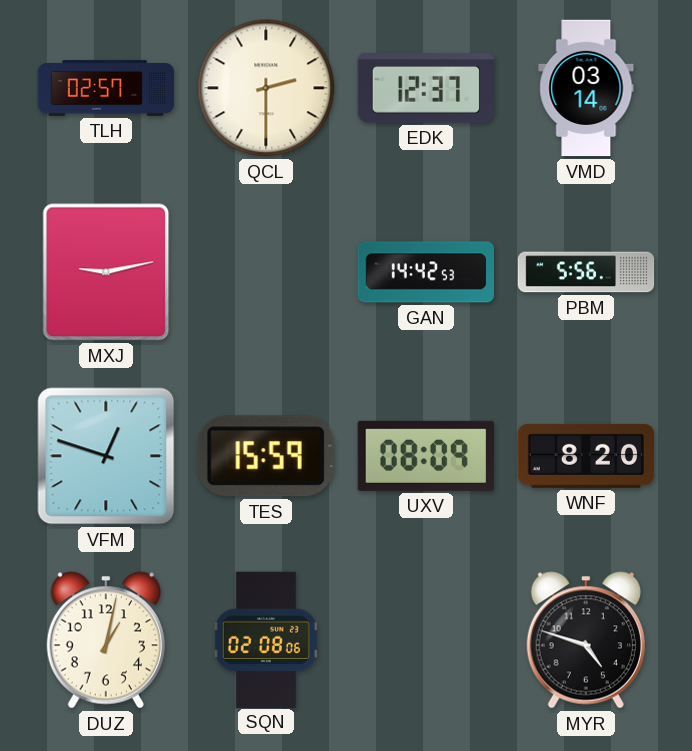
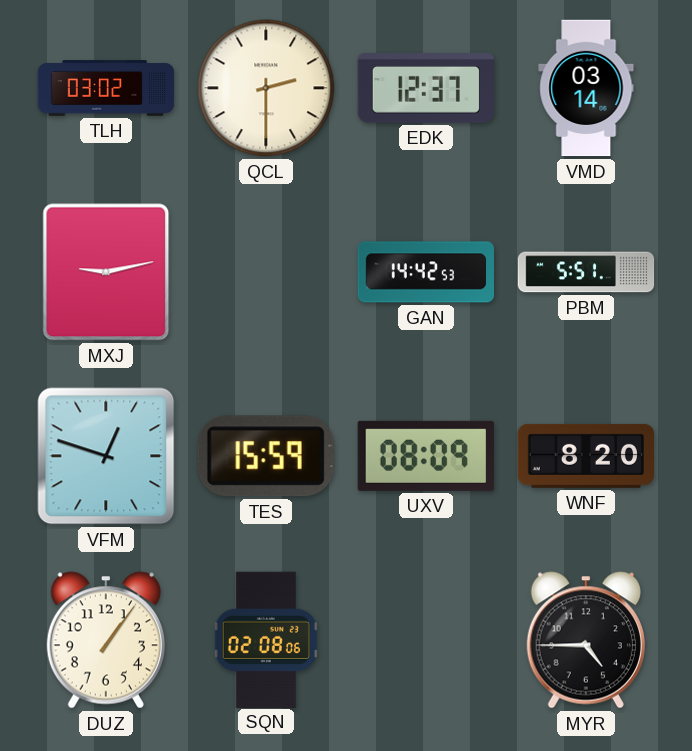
TLH: 02:57 -> 03:02
PBM: 5:56 -> 5:51
DUZ: 1:02 -> 1:06
MYR: 4:48 -> 4:45
